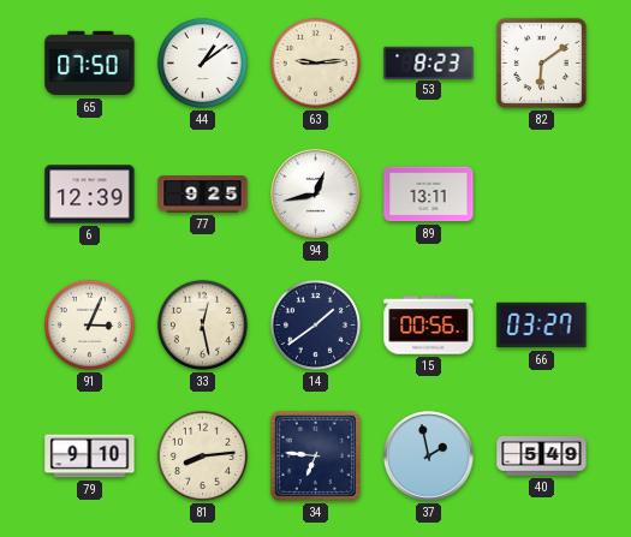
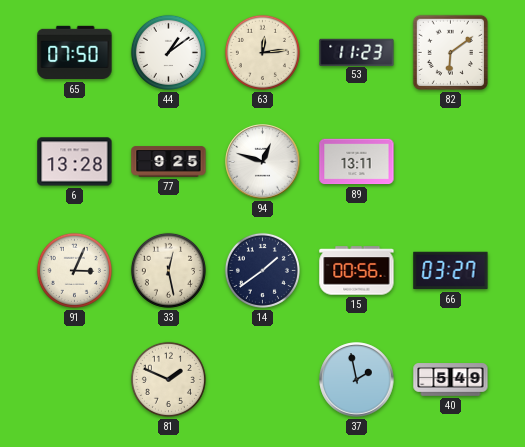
63: 9:14 -> 12:14
53: 8:23 -> 11:23
6: 12:39 -> 13:28
94: 12:43 -> 12:48
79: 9:10 -> none
81: 8:14 -> 1:49
34: 6:46 -> none
